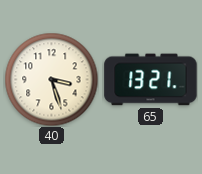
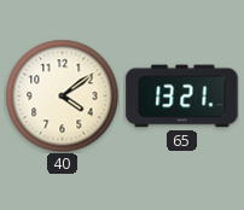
40: 3:27 -> 4:09
